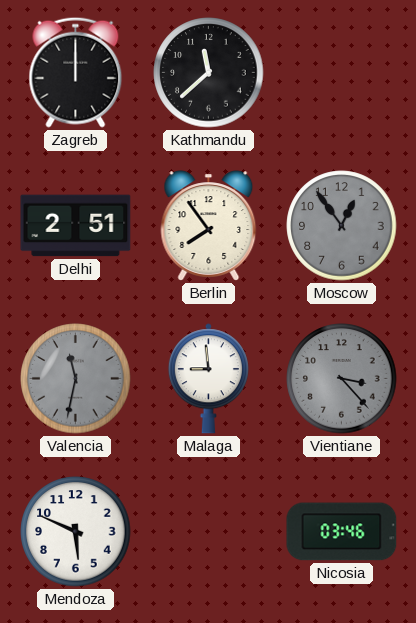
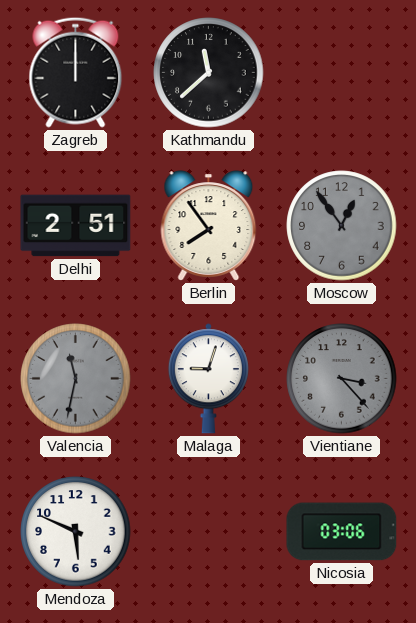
Malaga: 8:59 -> 9:03
Nicosia: 03:46 -> 03:06
